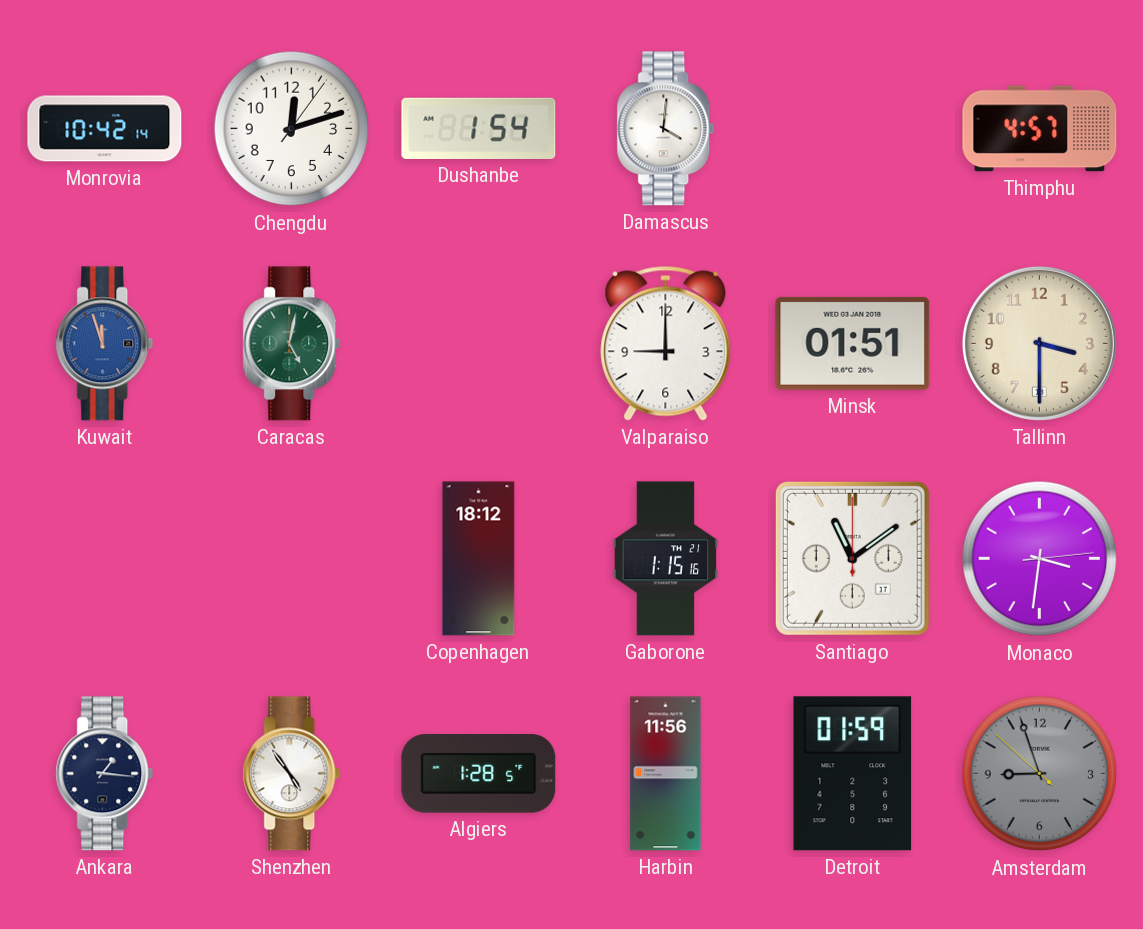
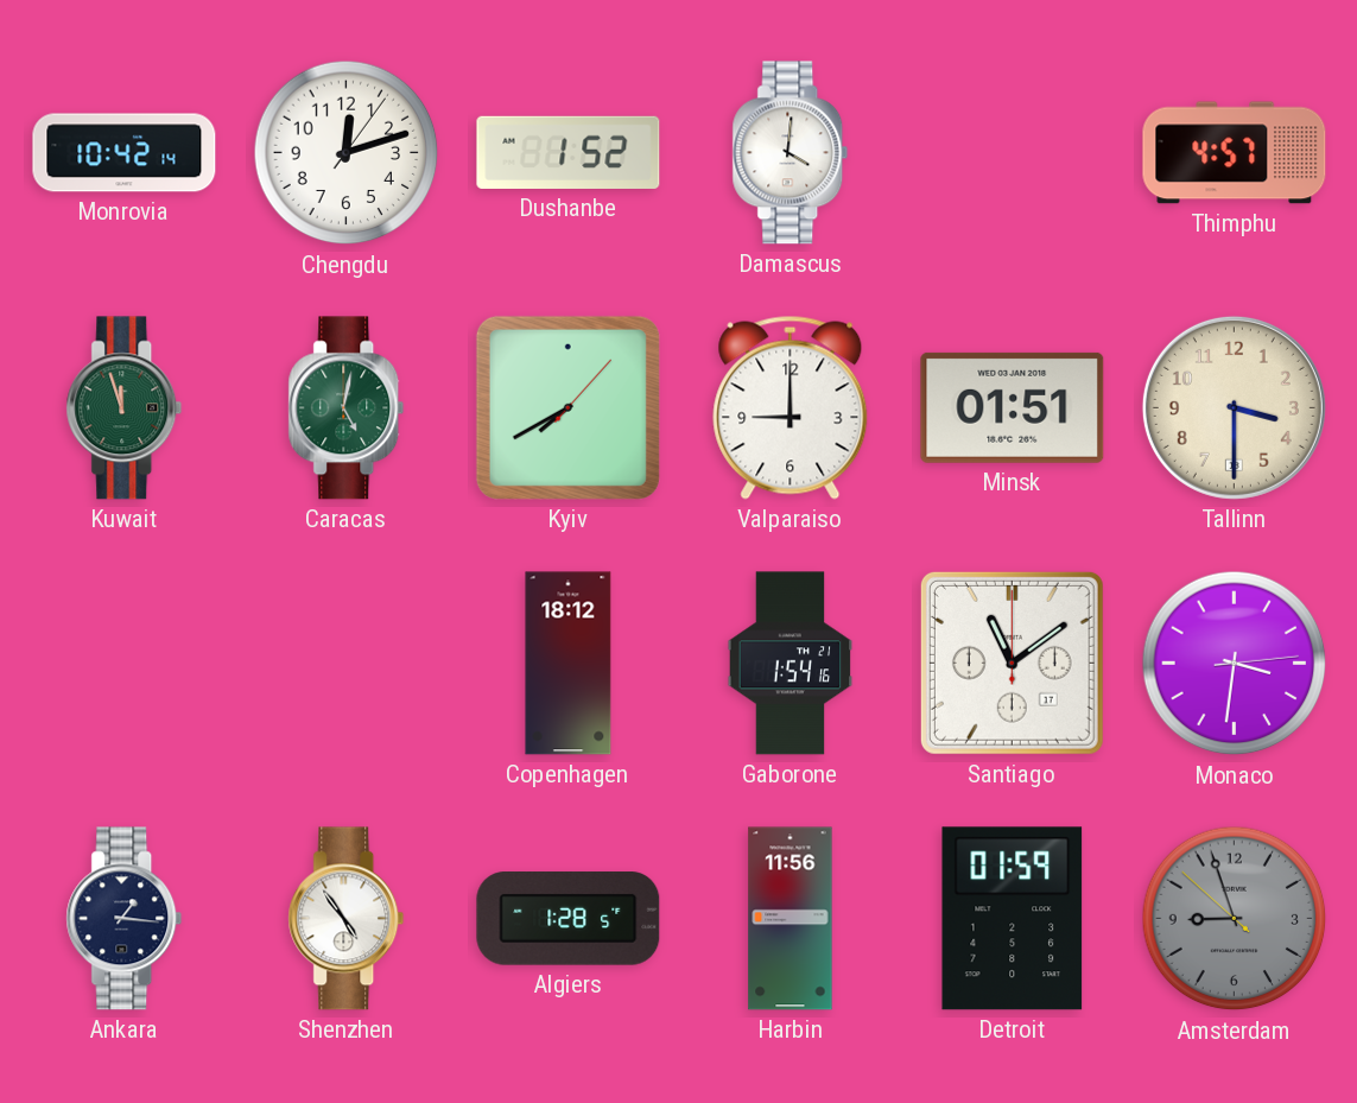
Dushanbe: 1:54 -> 1:52
Kuwait dial: blue -> green
Kyiv: none -> 7:40
Gaborone: 1:15 -> 1:54
